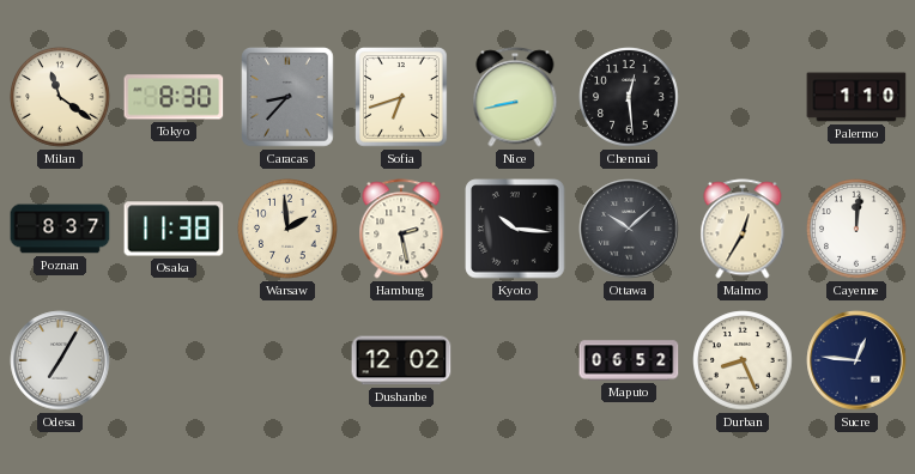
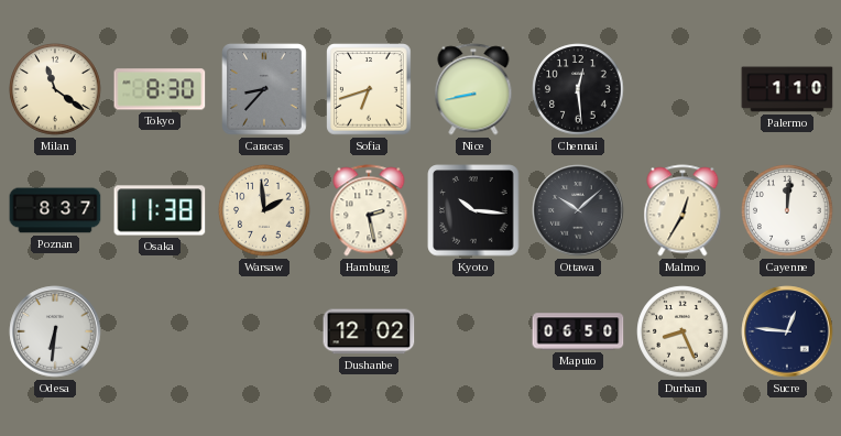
Odesa: 7:05 -> 6:31
Maputo: 06:52 -> 06:50
